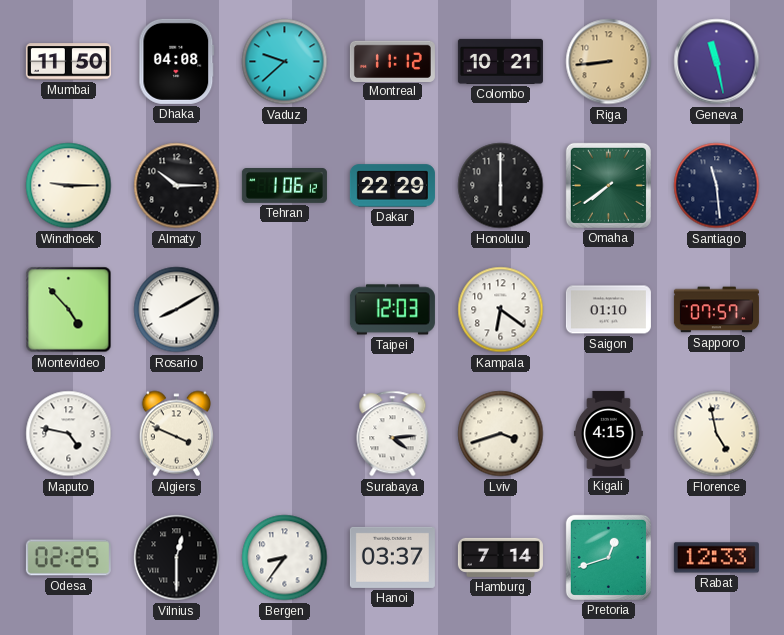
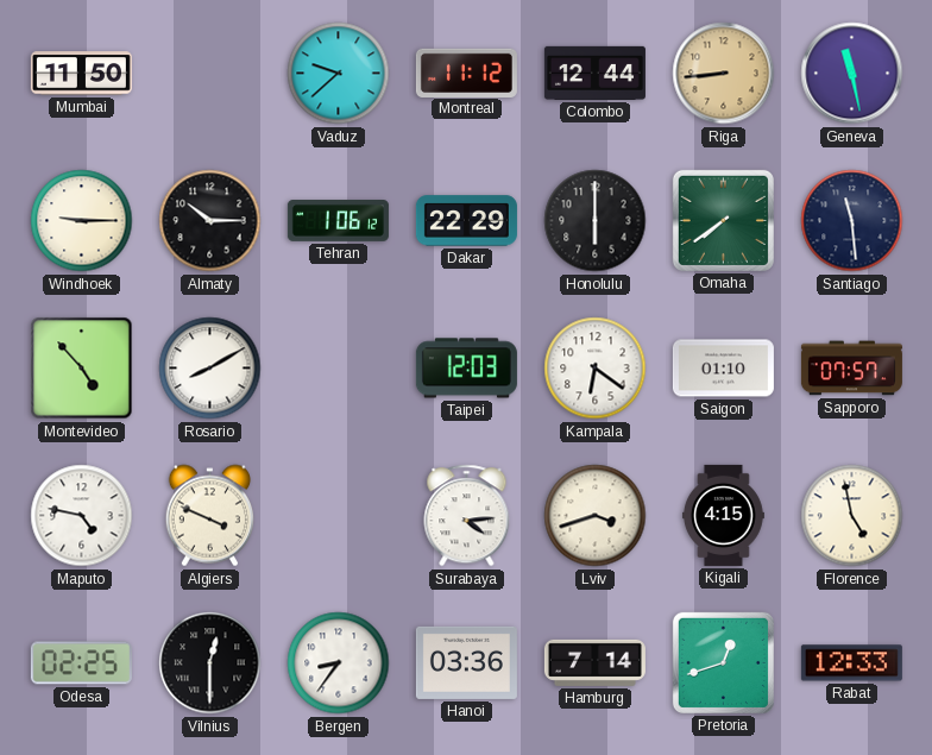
Dhaka: 04:08 -> none
Colombo: 10:21 -> 12:44
Hanoi: 03:37 -> 03:36
